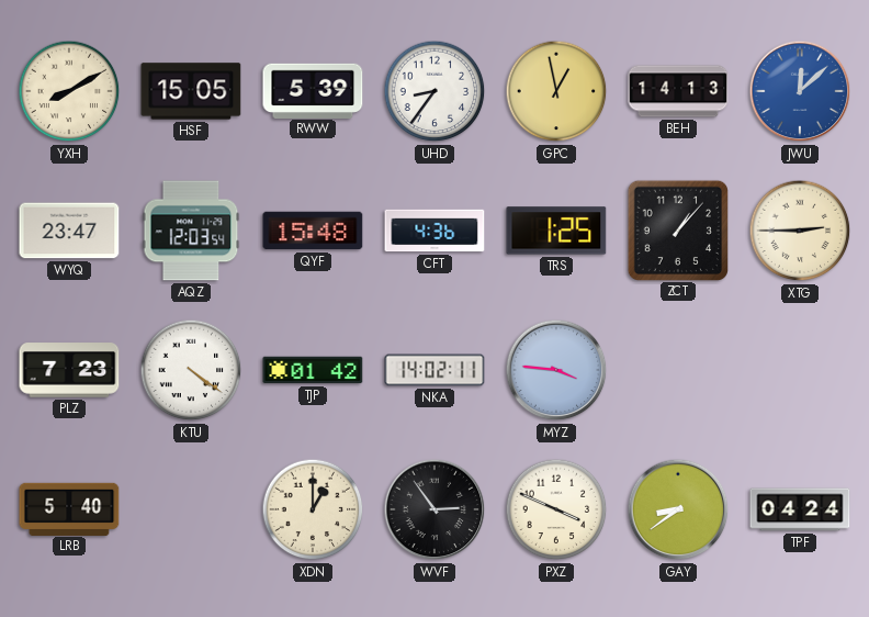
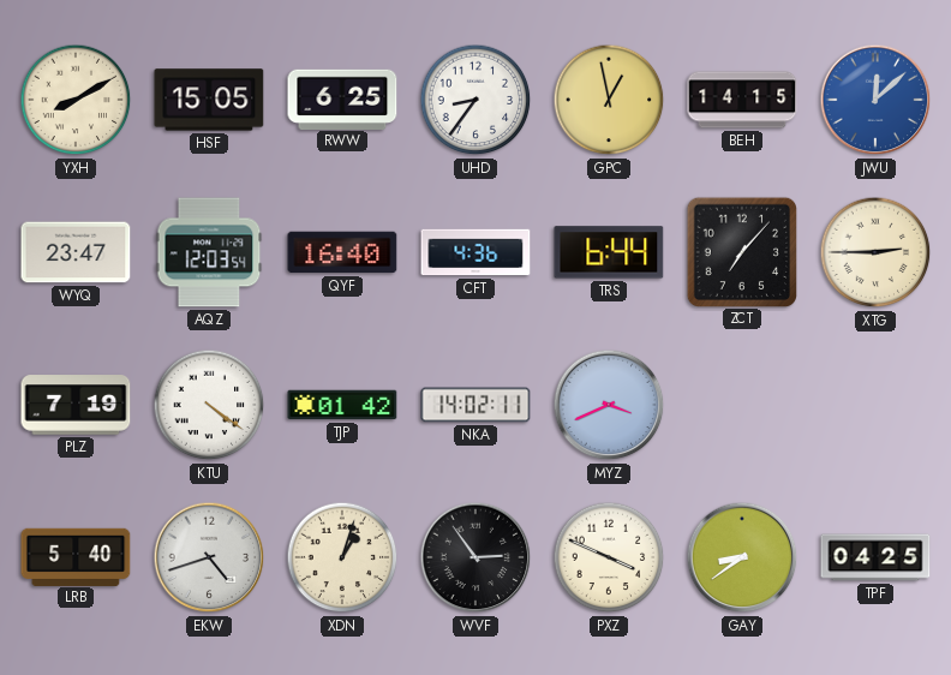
RWW: 5:39 -> 6:25
BEH: 14:13 -> 14:15
QYF: 15:48 -> 16:40
TRS: 1:25 -> 6:44
ZCT: 1:07 -> 7:07
PLZ: 7:23 -> 7:19
MYZ: 3:46 -> 3:41
EKW: none -> 4:42
XDN: 1:00 -> 1:03
TPF: 04:24 -> 04:25
